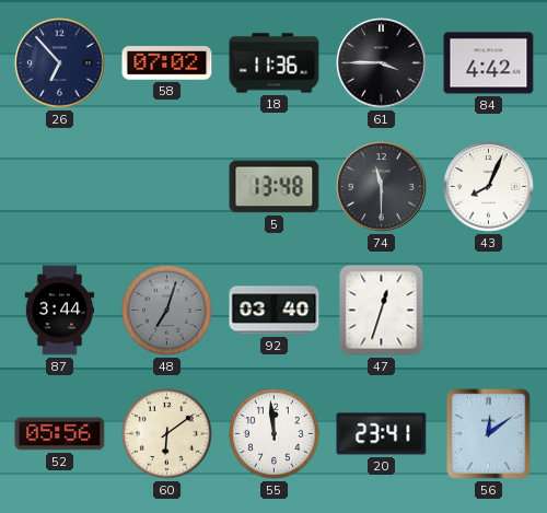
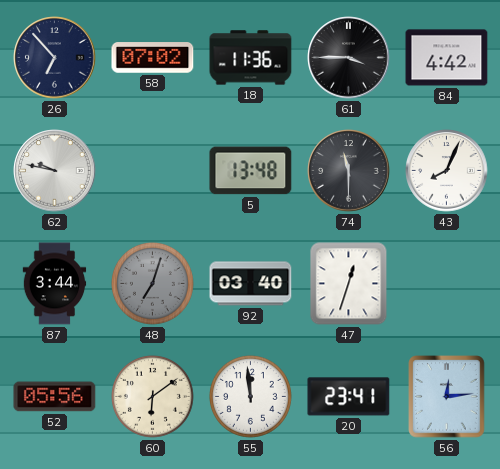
62: none -> 9:47
56: 12:09 -> 12:14
